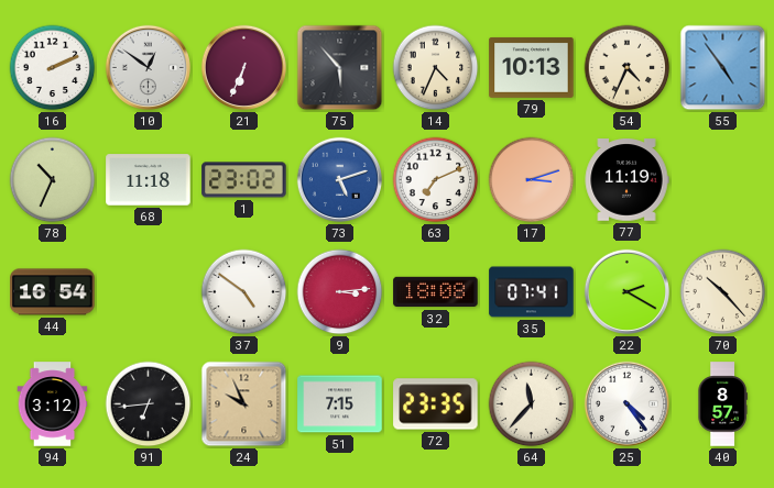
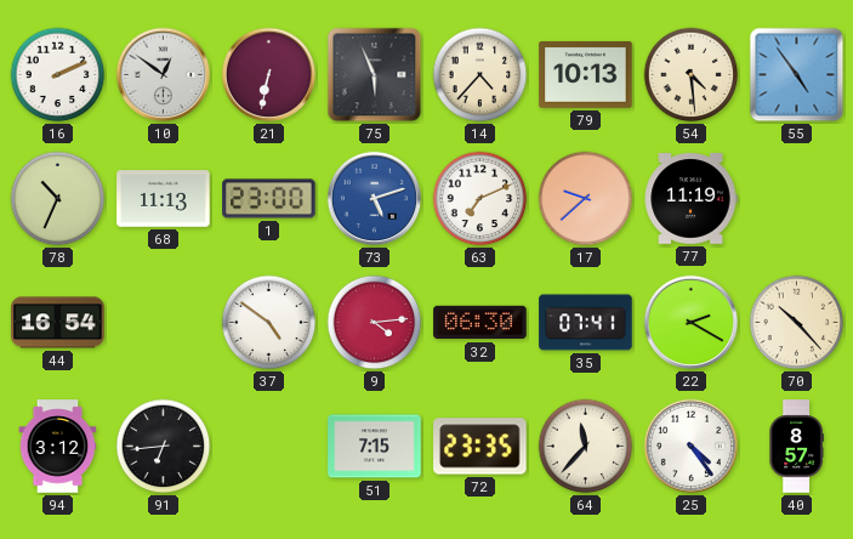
21: 6:34 -> 6:32
75: 5:53 -> 5:56
14: 4:34 -> 4:37
54: 4:34 -> 4:29
68: 11:18 -> 11:13
1: 23:02 -> 23:00
17: 3:12 -> 9:38
9: 3:14 -> 4:14
32: 18:08 -> 06:30
24: 9:56 -> none
